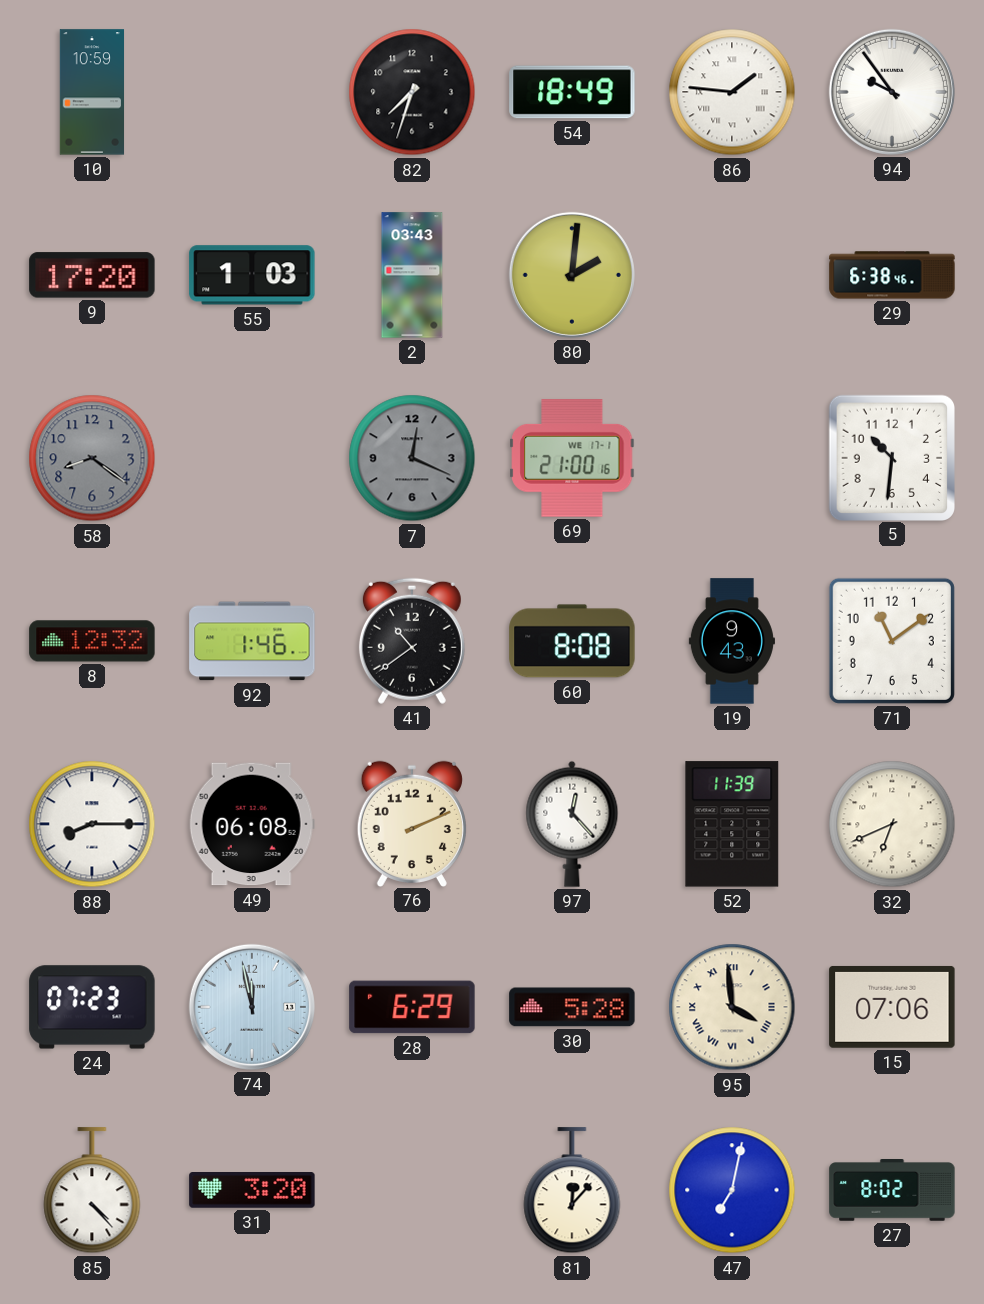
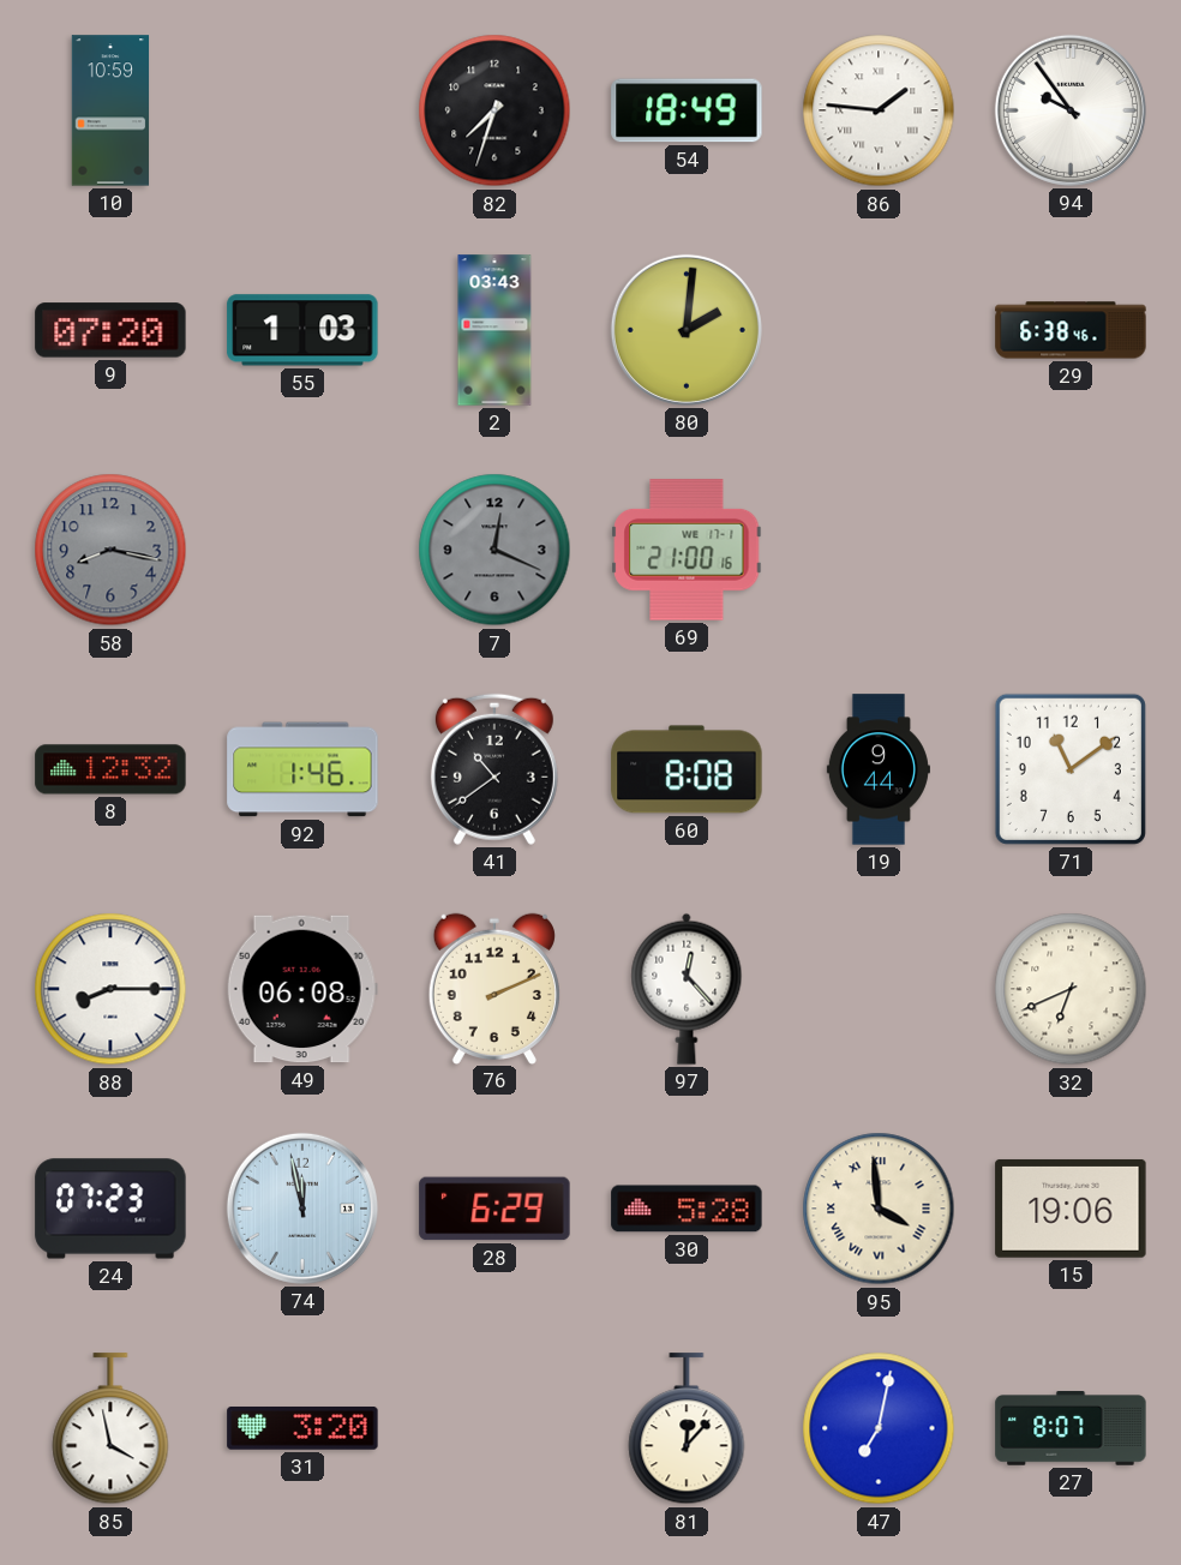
9: 17:20 -> 07:20
58: 8:21 -> 8:17
5: 10:31 -> none
19: 9:43 -> 9:44
52: 11:39 -> none
15: 07:06 -> 19:06
85: 4:23 -> 3:58
27: 8:02 -> 8:07
